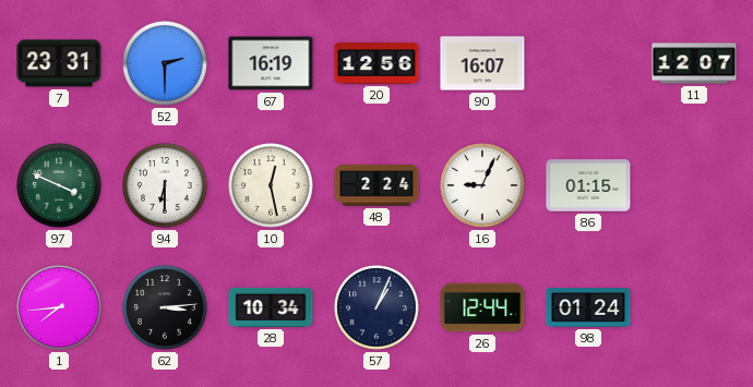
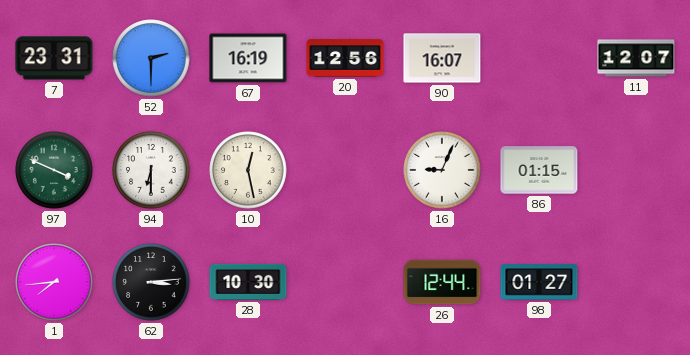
48: 2:24 -> none
28: 10:34 -> 10:30
57: 1:04 -> none
98: 01:24 -> 01:27
